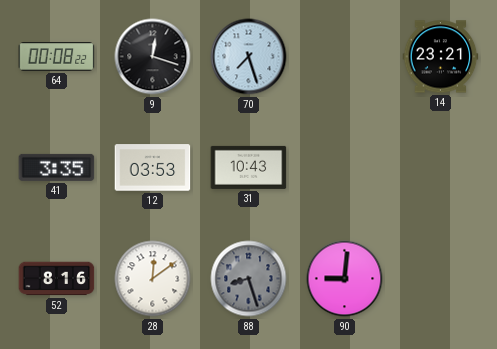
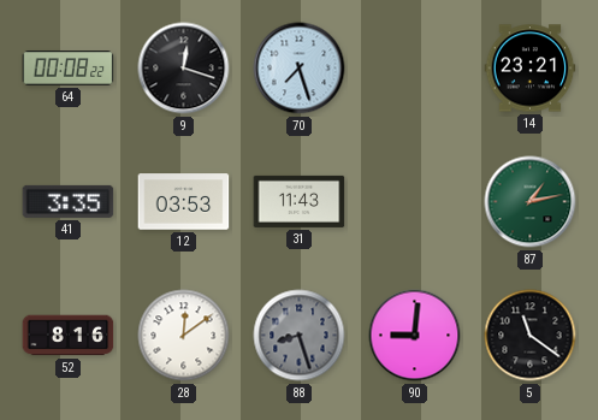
31: 10:43 -> 11:43
87: none -> 1:13
5: none -> 11:21
